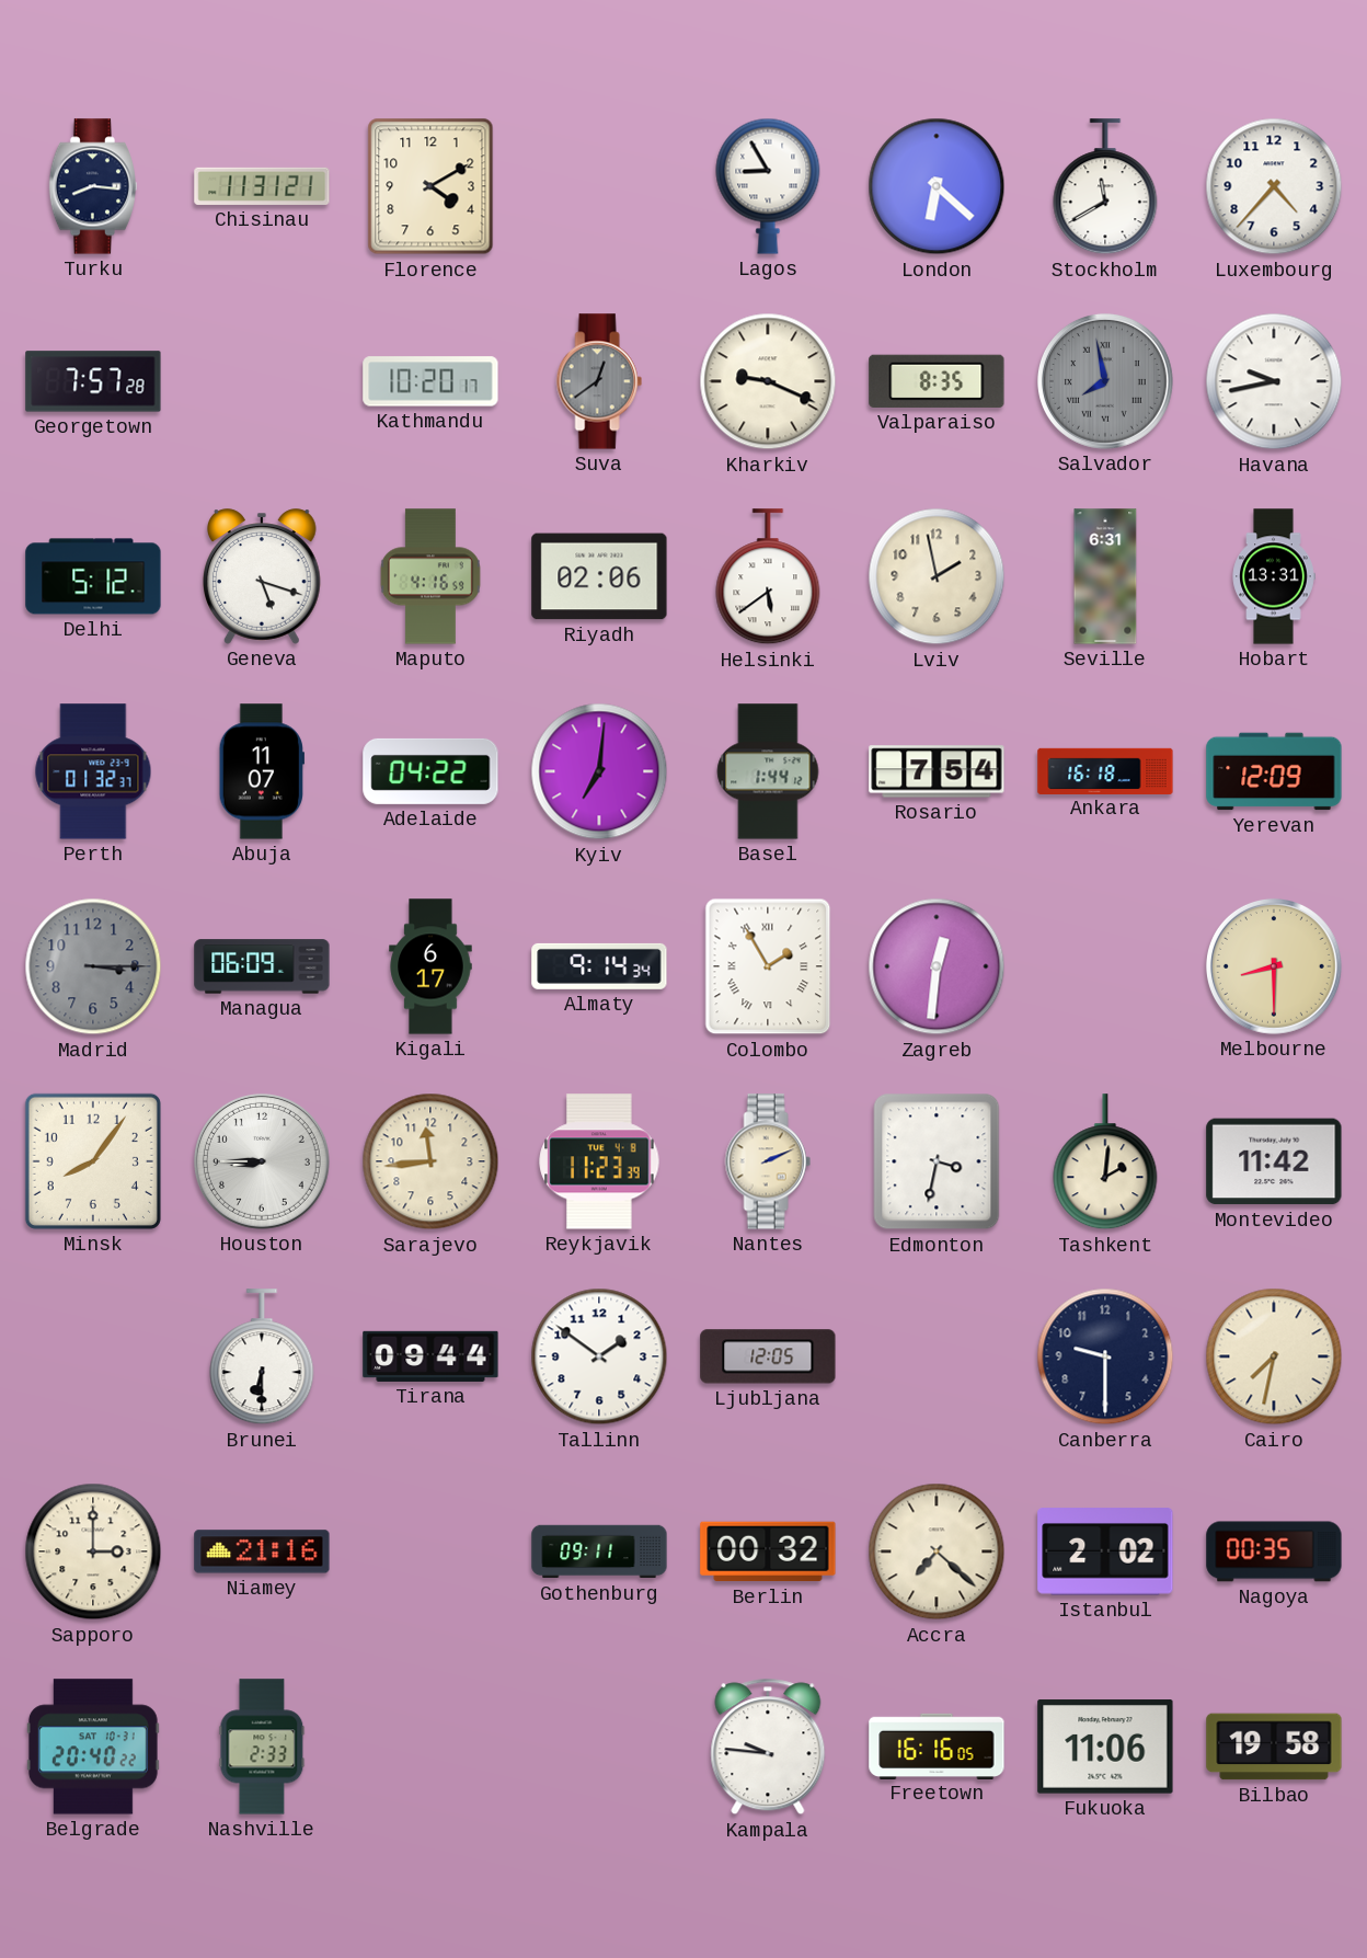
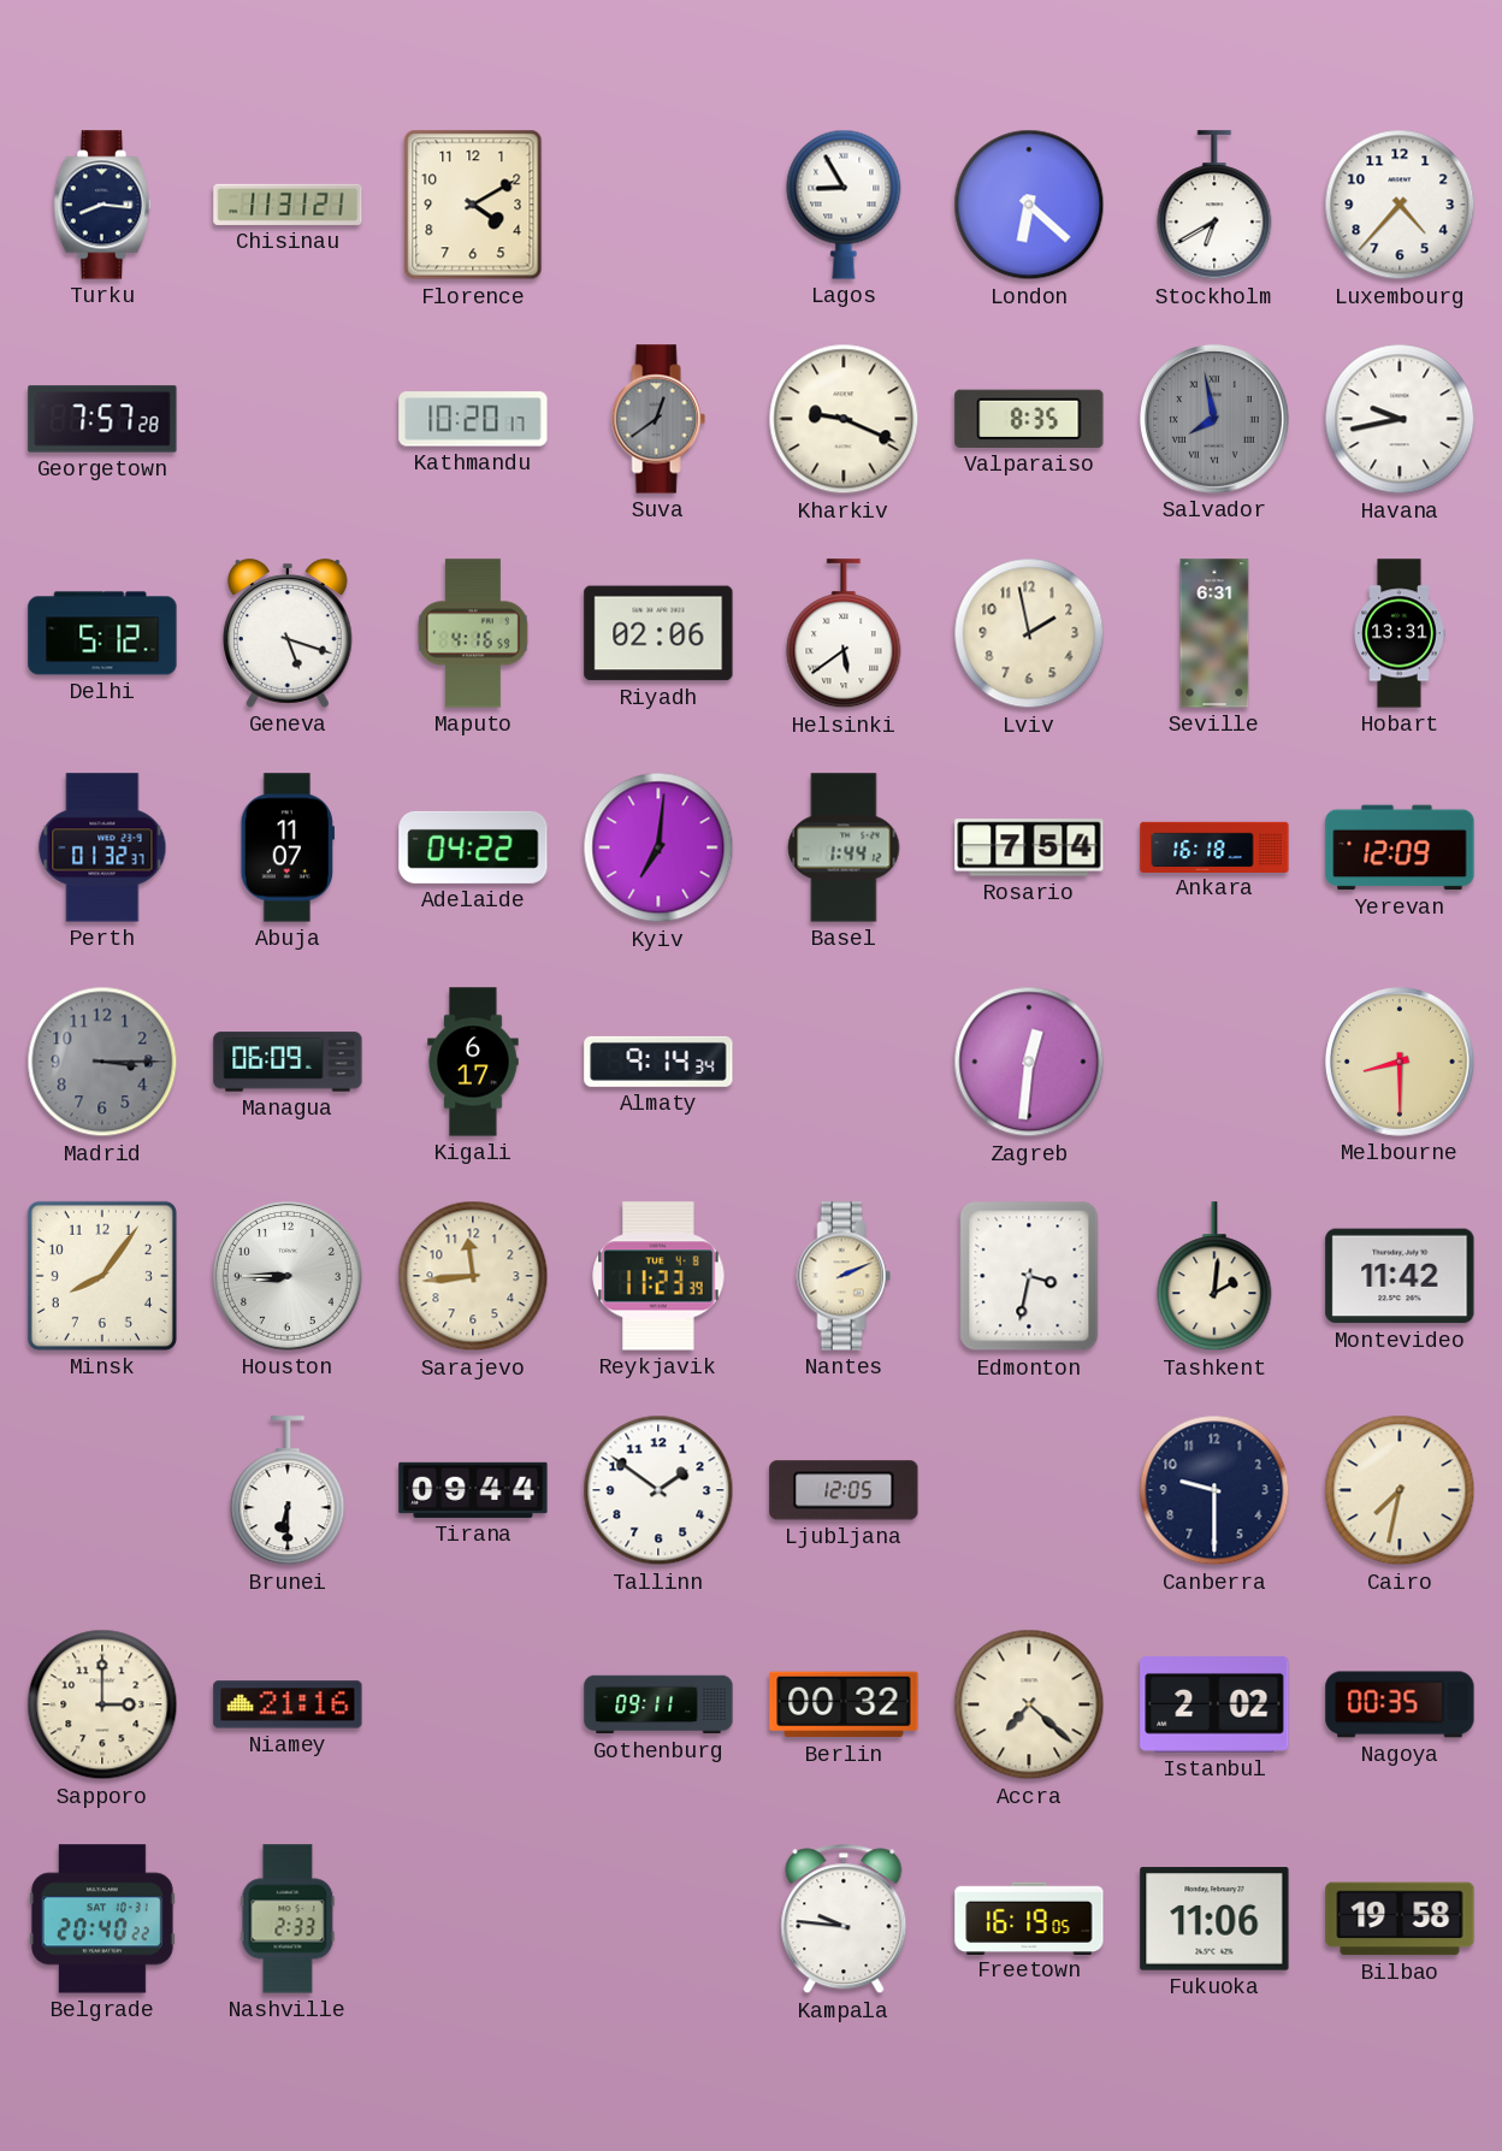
Stockholm: 11:40 -> 6:40
Colombo: 1:55 -> none
Freetown: 16:16 -> 16:19
